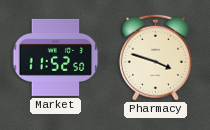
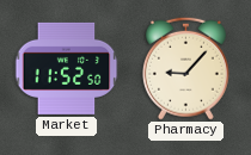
Pharmacy: 3:48 -> 9:07
